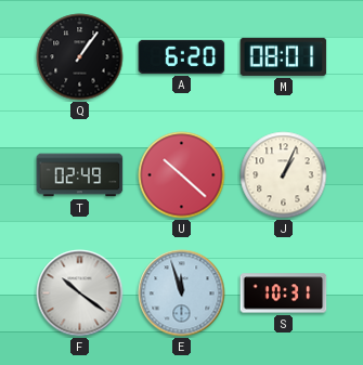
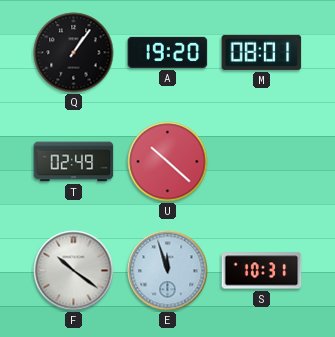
A: 6:20 -> 19:20
J: 1:04 -> none
